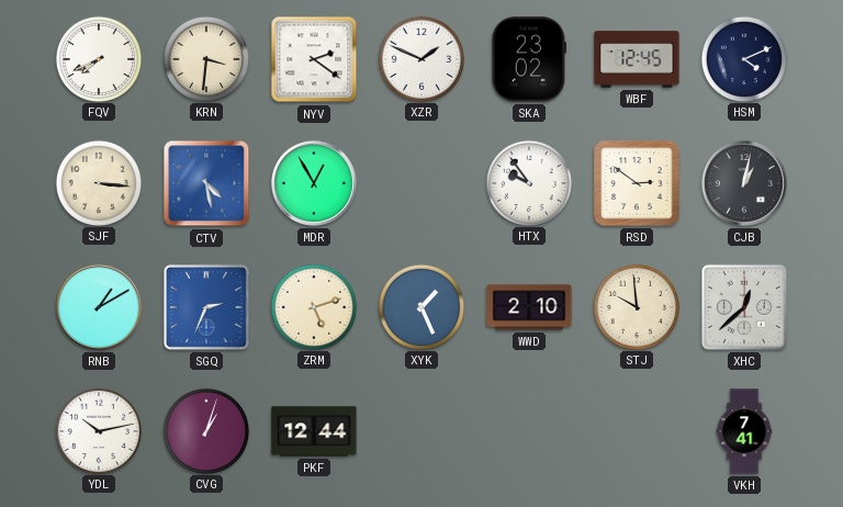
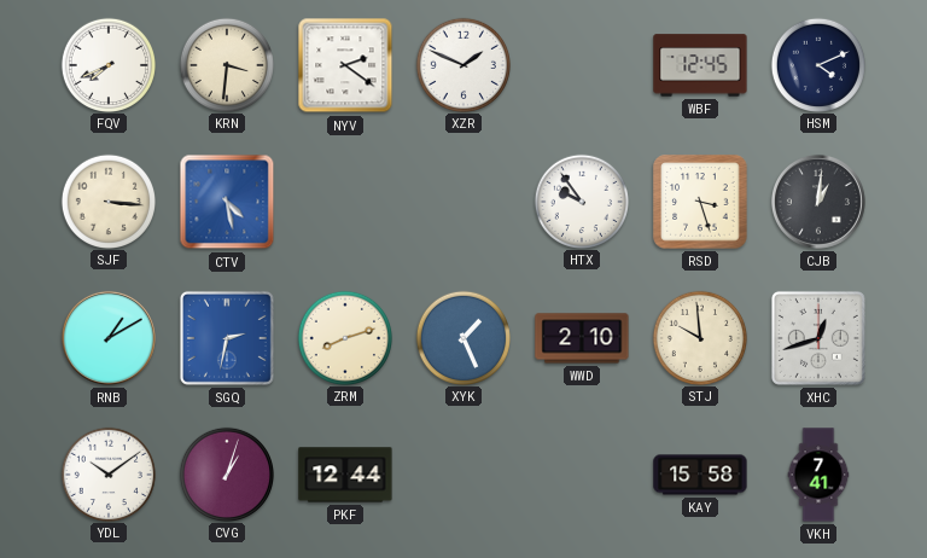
SKA: 23:02 -> none
MDR: 12:55 -> none
RSD: 2:51 -> 3:27
CJB: 1:02 -> 1:01
SGQ: 2:34 -> 2:32
ZRM: 5:12 -> 8:12
XHC: 12:38 -> 12:42
YDL: 10:13 -> 10:09
KAY: none -> 15:58
